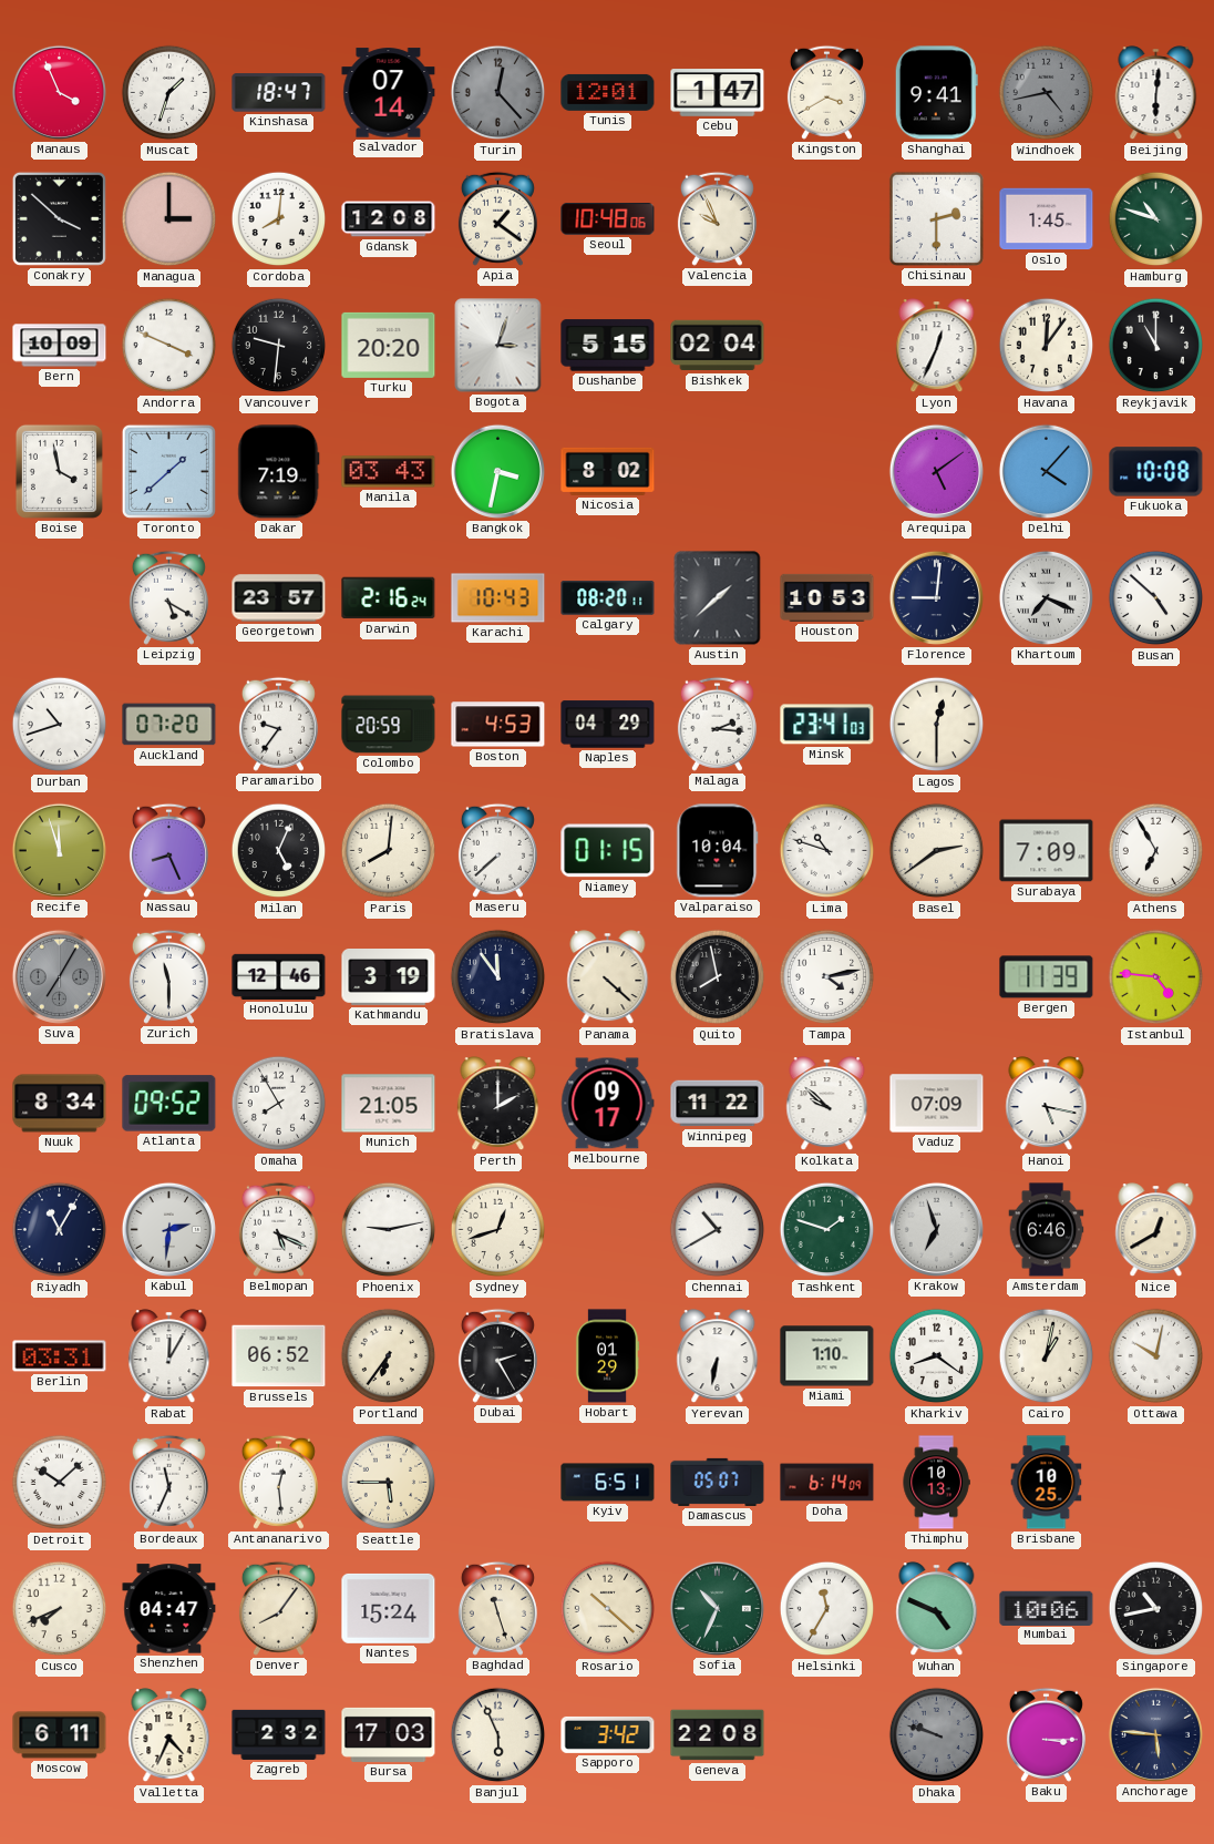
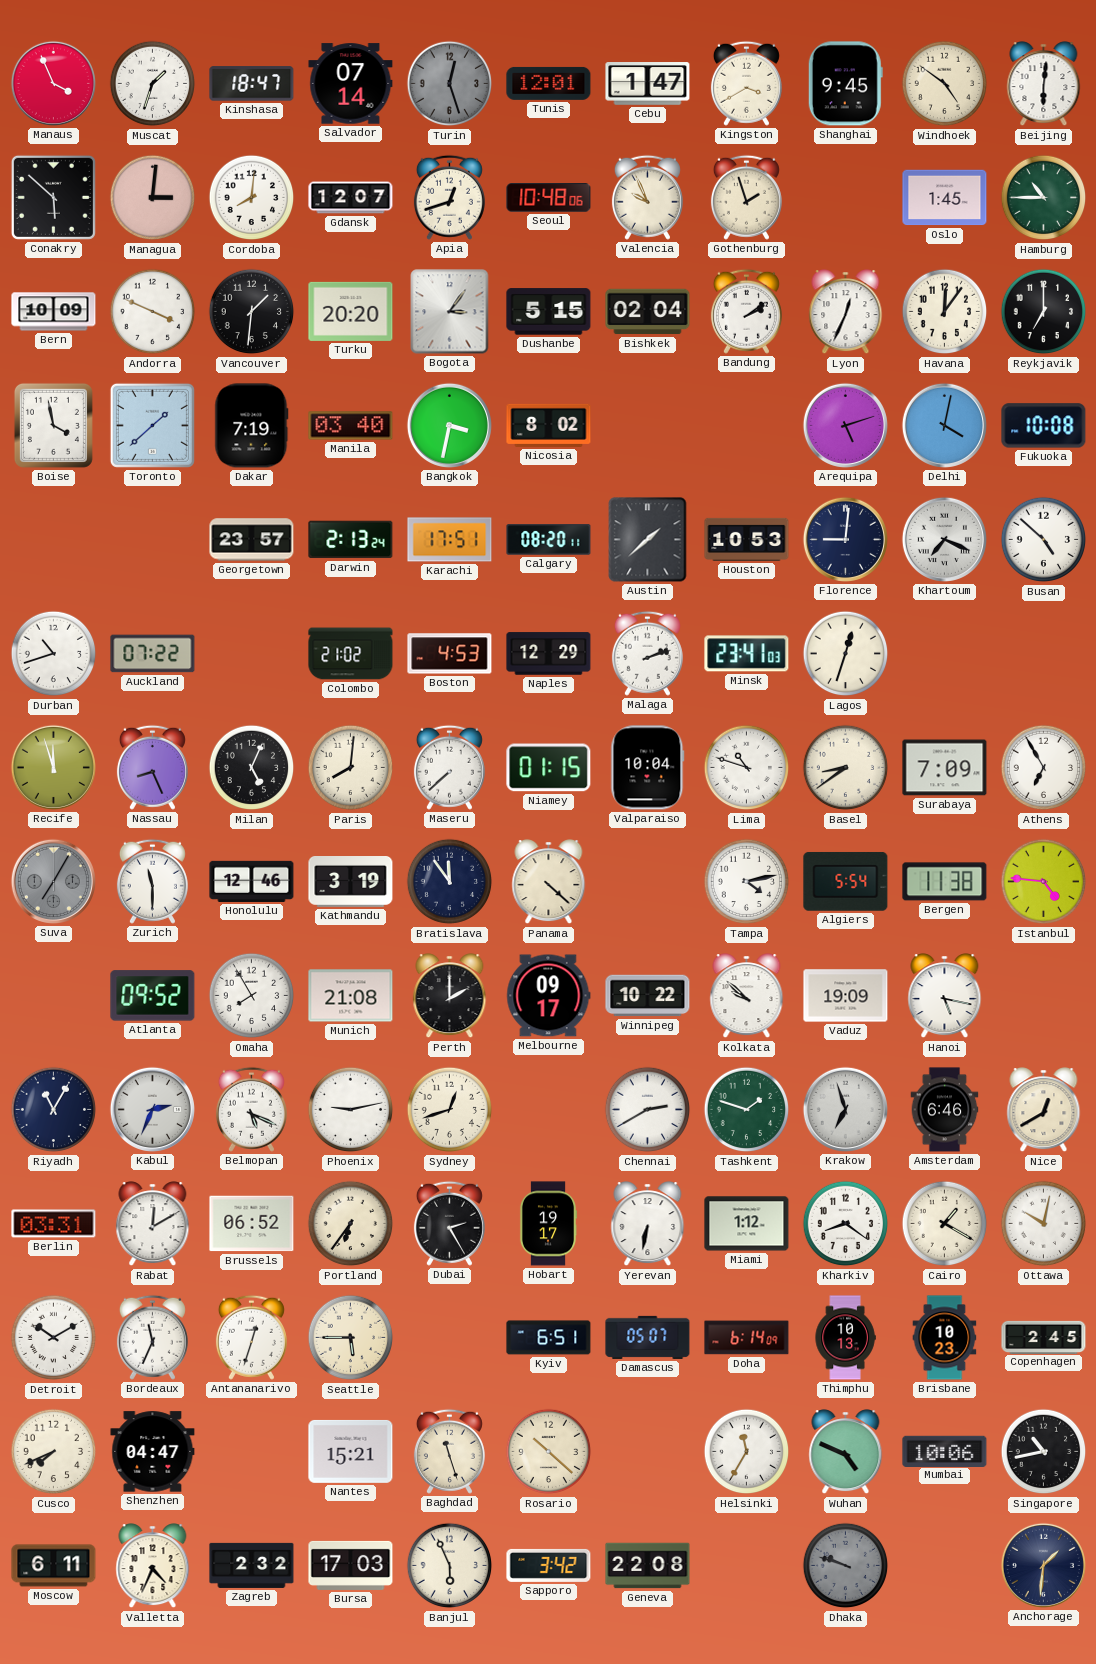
Turin: 12:23 -> 12:27
Shanghai: 9:41 -> 9:45
Windhoek: 4:43 -> 4:51
Windhoek dial: grey -> cream
Conakry: 3:52 -> 5:52
Managua: 3:00 -> 3:01
Gdansk: 12:08 -> 12:07
Apia: 1:21 -> 12:42
Gothenburg: none -> 1:57
Chisinau: 2:30 -> none
Hamburg: 10:48 -> 10:45
Vancouver: 9:31 -> 1:31
Bogota: 3:03 -> 3:06
Bandung: none -> 2:09
Reykjavik: 11:00 -> 7:00
Manila: 03:43 -> 03:40
Arequipa: 5:09 -> 5:12
Delhi: 4:07 -> 4:02
Leipzig: 5:20 -> none
Darwin: 2:16 -> 2:13
Karachi: 10:43 -> 17:51
Auckland: 07:20 -> 07:22
Paramaribo: 9:36 -> none
Colombo: 20:59 -> 21:02
Naples: 04:29 -> 12:29
Malaga: 2:16 -> 2:12
Lagos: 12:30 -> 12:33
Basel: 2:39 -> 8:39
Quito: 7:58 -> none
Algiers: none -> 5:54
Bergen: 11:39 -> 11:38
Nuuk: 8:34 -> none
Munich: 21:05 -> 21:08
Winnipeg: 11:22 -> 10:22
Vaduz: 07:09 -> 19:09
Kabul: 2:31 -> 2:34
Chennai: 10:40 -> 2:40
Rabat: 12:05 -> 12:10
Hobart: 01:29 -> 19:17
Miami: 1:10 -> 1:12
Cairo: 1:02 -> 1:20
Detroit: 10:08 -> 10:10
Antananarivo: 12:29 -> 12:33
Brisbane: 10:25 -> 10:23
Copenhagen: none -> 2:45
Denver: 8:06 -> none
Nantes: 15:24 -> 15:21
Sofia: 10:34 -> none
Baku: 3:15 -> none
Anchorage: 5:46 -> 1:31
